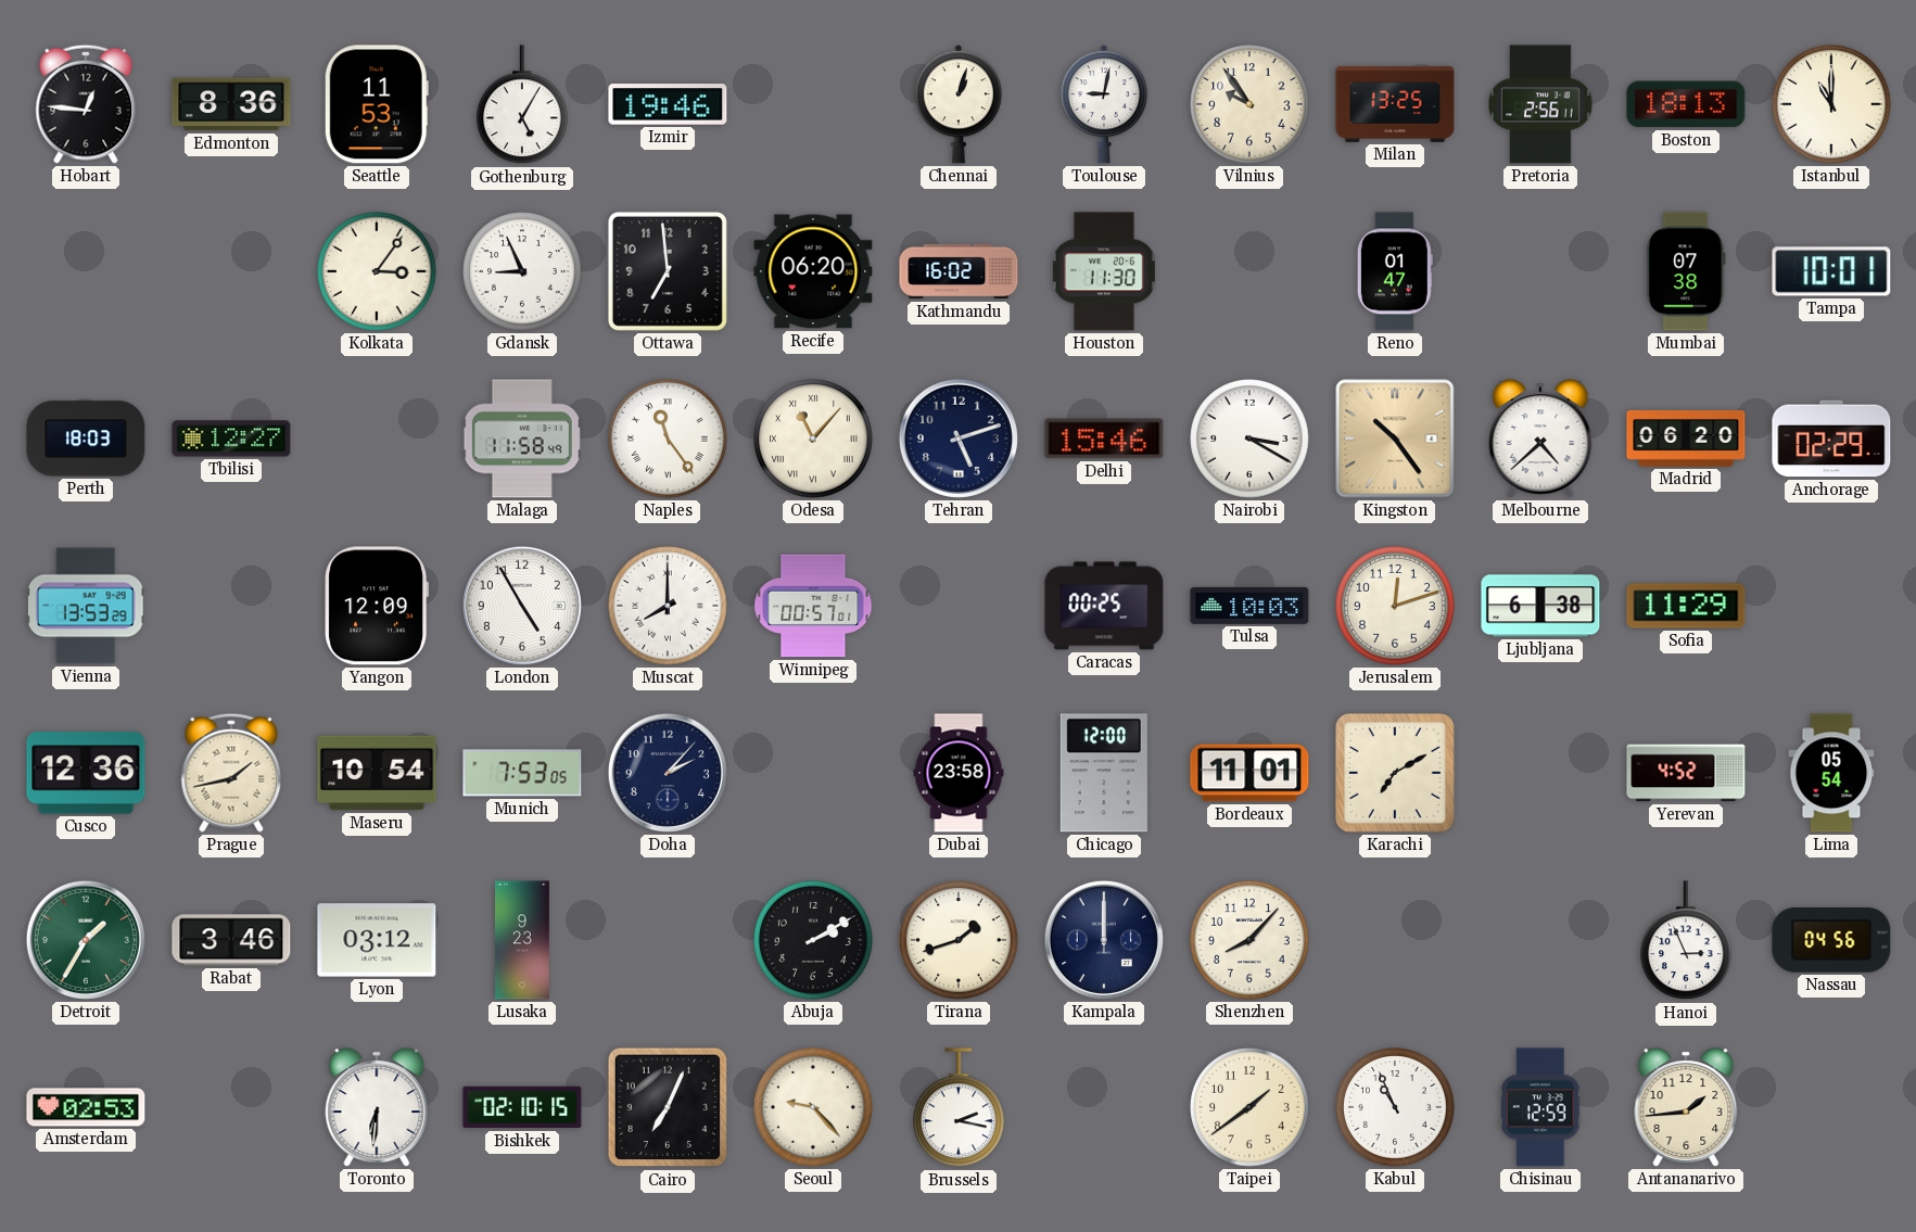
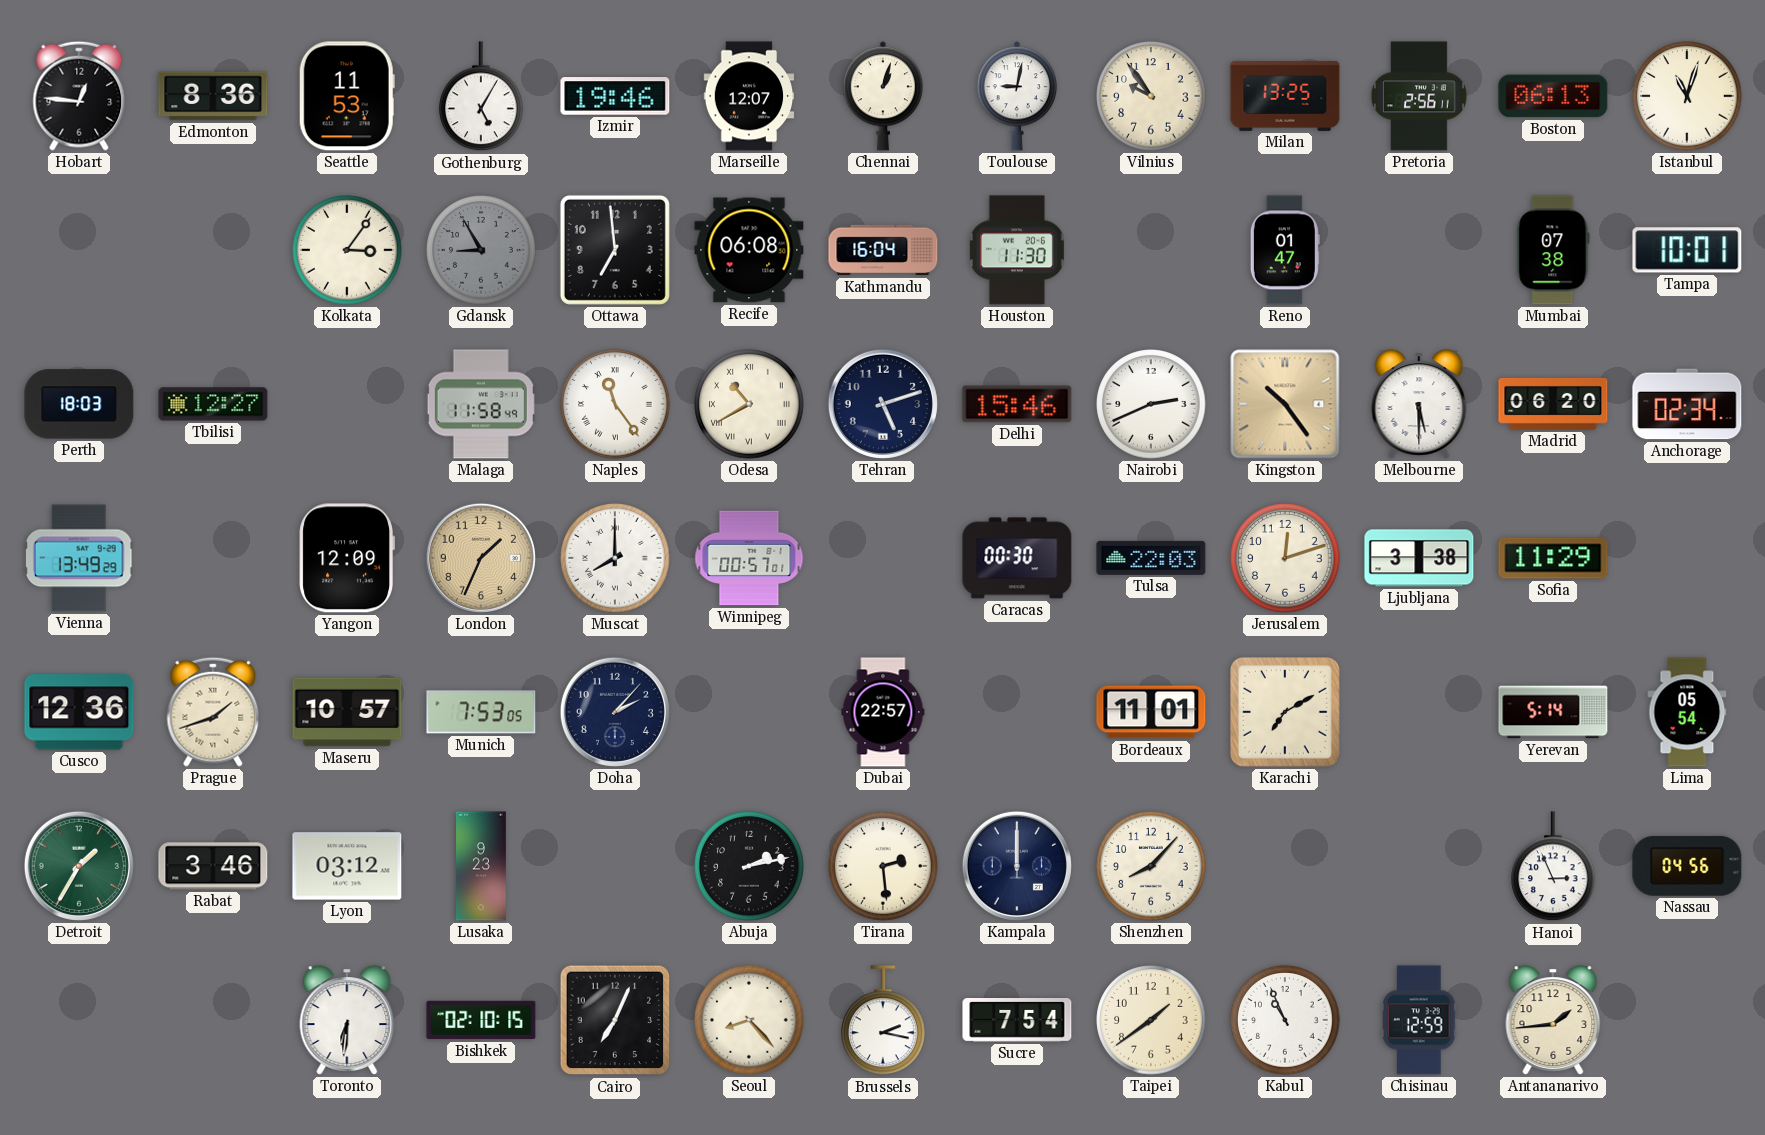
Marseille: none -> 12:07
Boston: 18:13 -> 06:13
Istanbul: 11:00 -> 11:03
Gdansk: 8:56 -> 8:55
Gdansk dial: white -> grey
Recife: 06:20 -> 06:08
Kathmandu: 16:02 -> 16:04
Odesa: 11:07 -> 10:40
Nairobi: 3:20 -> 2:41
Melbourne: 4:38 -> 5:30
Anchorage: 02:29 -> 02:34
Vienna: 13:53 -> 13:49
London: 4:55 -> 1:34
London dial: white -> champagne
Caracas: 00:25 -> 00:30
Tulsa: 10:03 -> 22:03
Ljubljana: 6:38 -> 3:38
Prague: 1:43 -> 1:42
Maseru: 10:54 -> 10:57
Dubai: 23:58 -> 22:57
Chicago: 12:00 -> none
Yerevan: 4:52 -> 5:14
Abuja: 2:10 -> 2:13
Tirana: 1:42 -> 2:29
Amsterdam: 02:53 -> none
Seoul: 9:23 -> 8:23
Sucre: none -> 7:54
